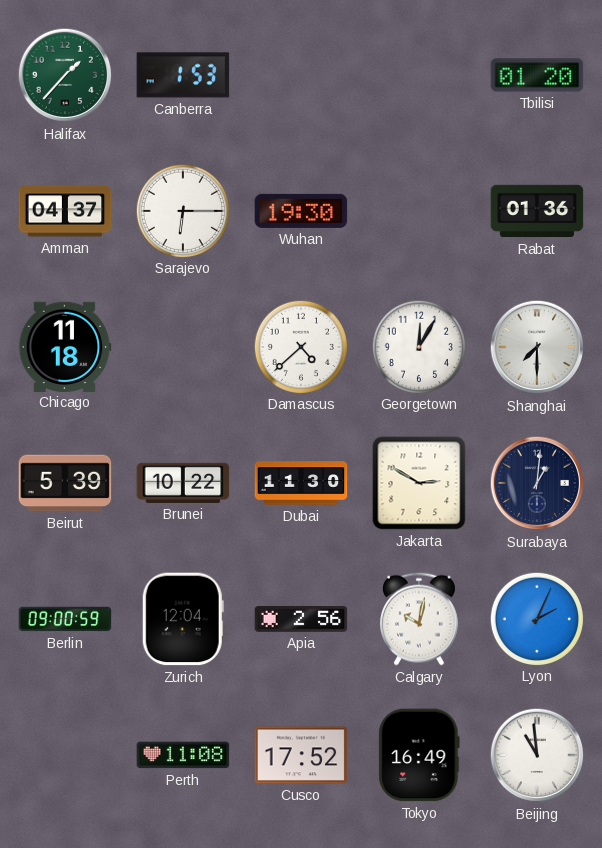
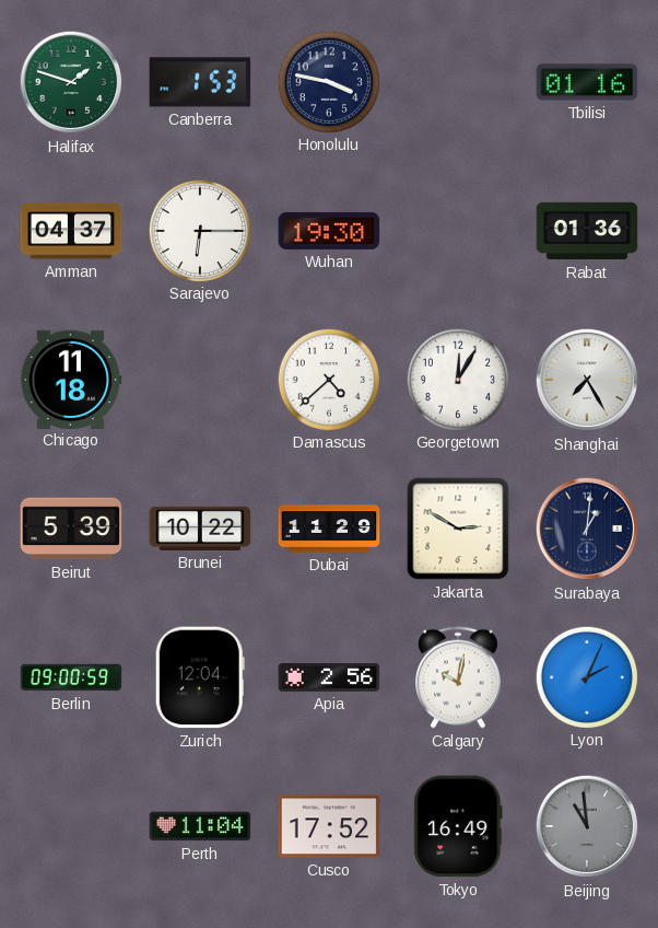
Halifax: 1:37 -> 1:48
Honolulu: none -> 3:47
Tbilisi: 01:20 -> 01:16
Shanghai: 7:30 -> 7:25
Dubai: 11:30 -> 11:29
Perth: 11:08 -> 11:04
Beijing dial: white -> grey
